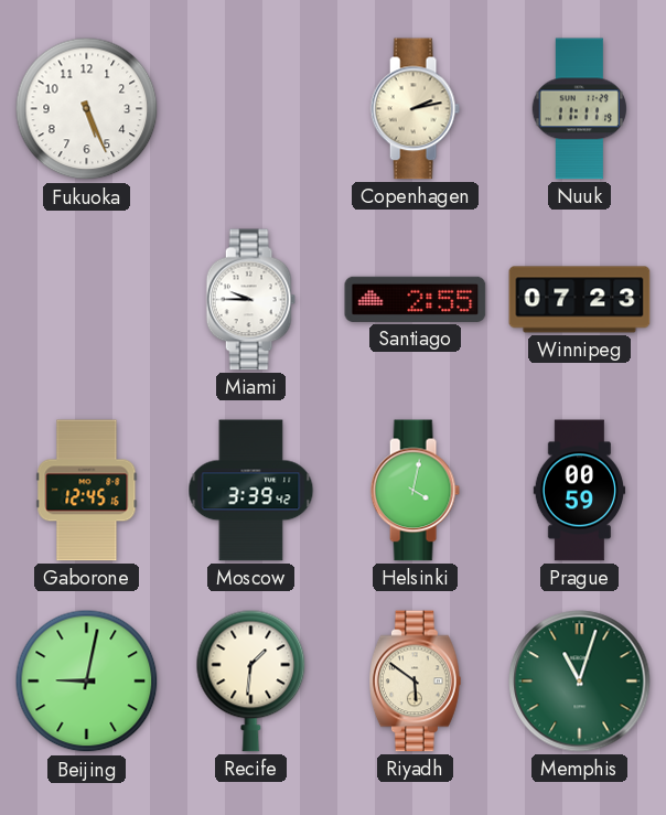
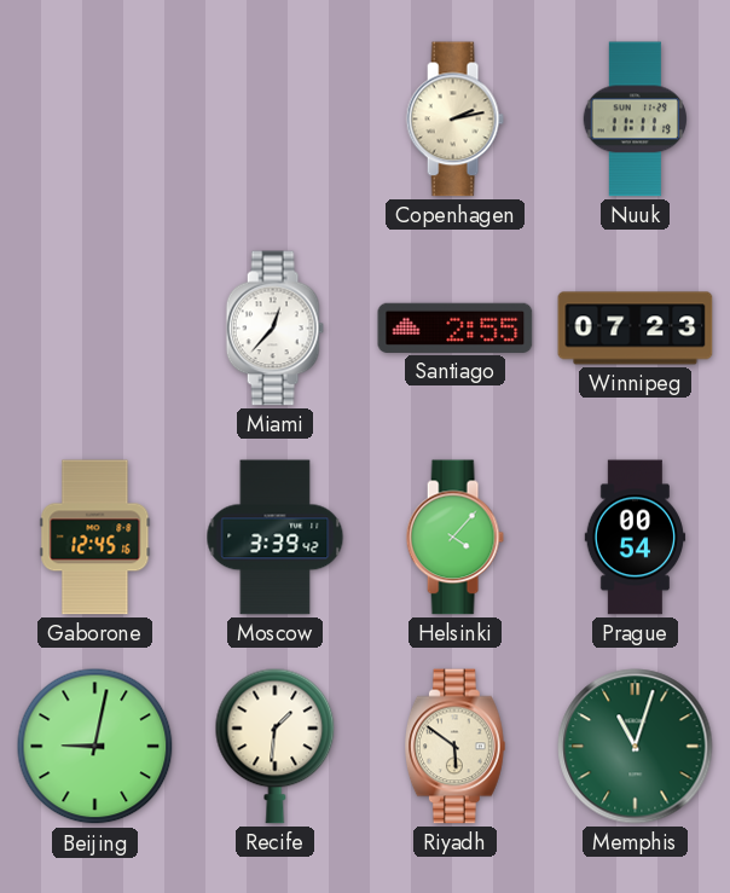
Fukuoka: 5:26 -> none
Miami: 9:45 -> 12:37
Helsinki: 4:02 -> 4:07
Prague: 00:59 -> 00:54
